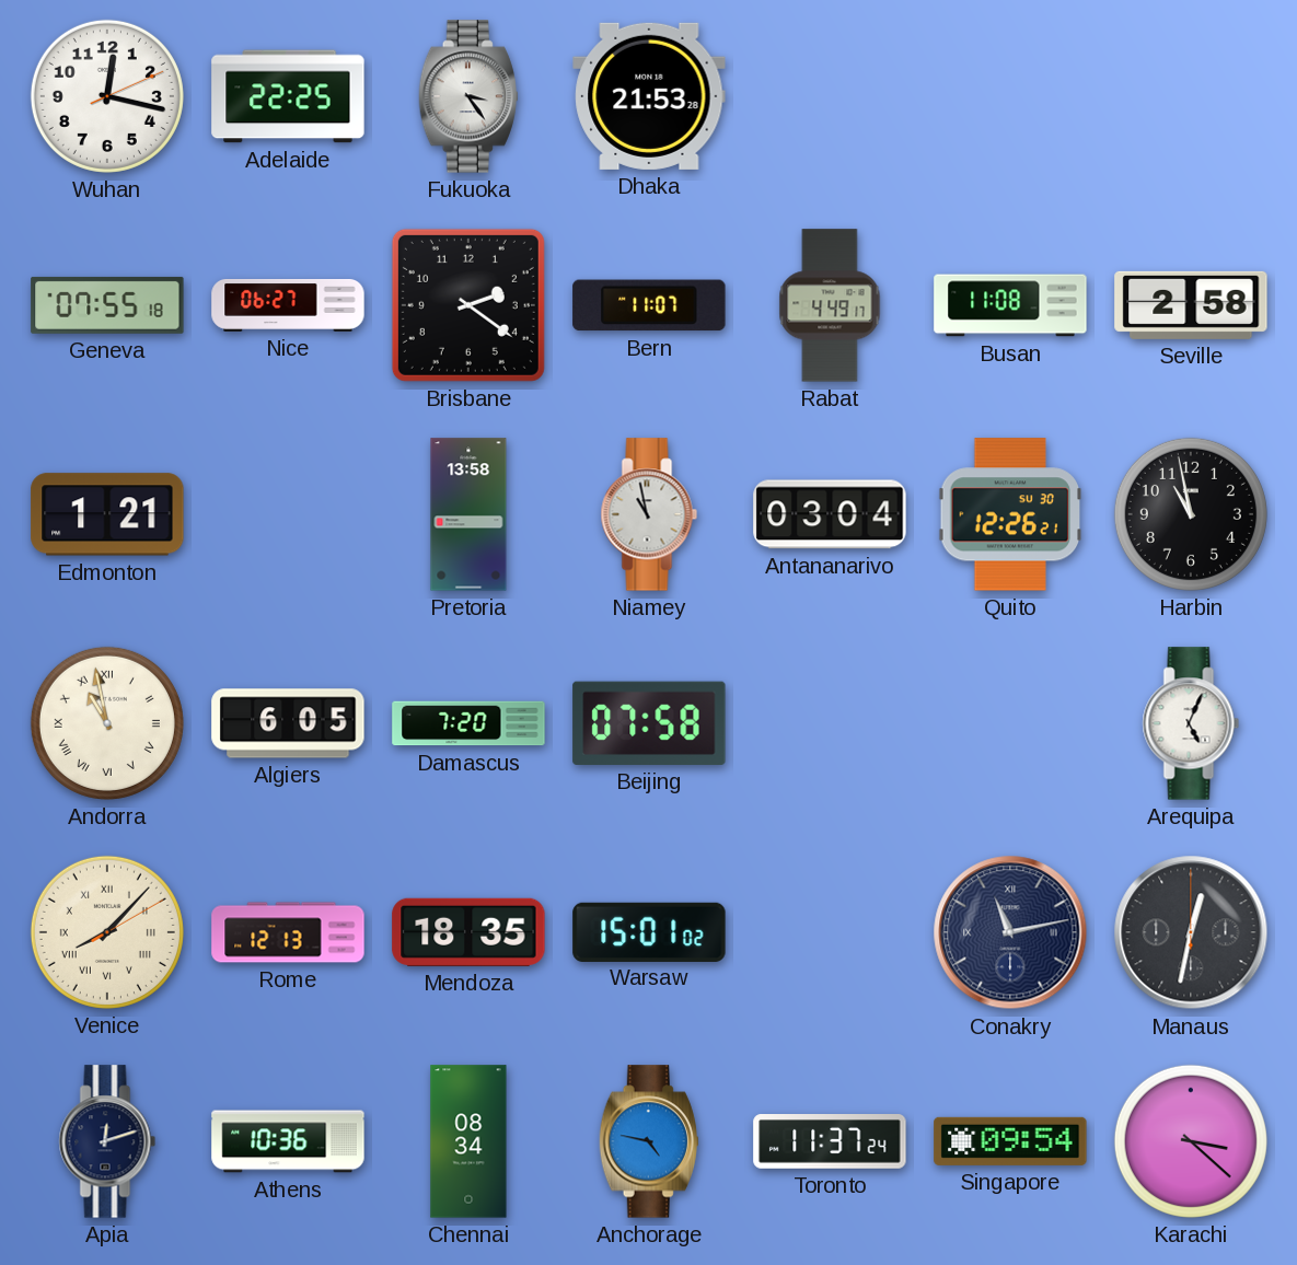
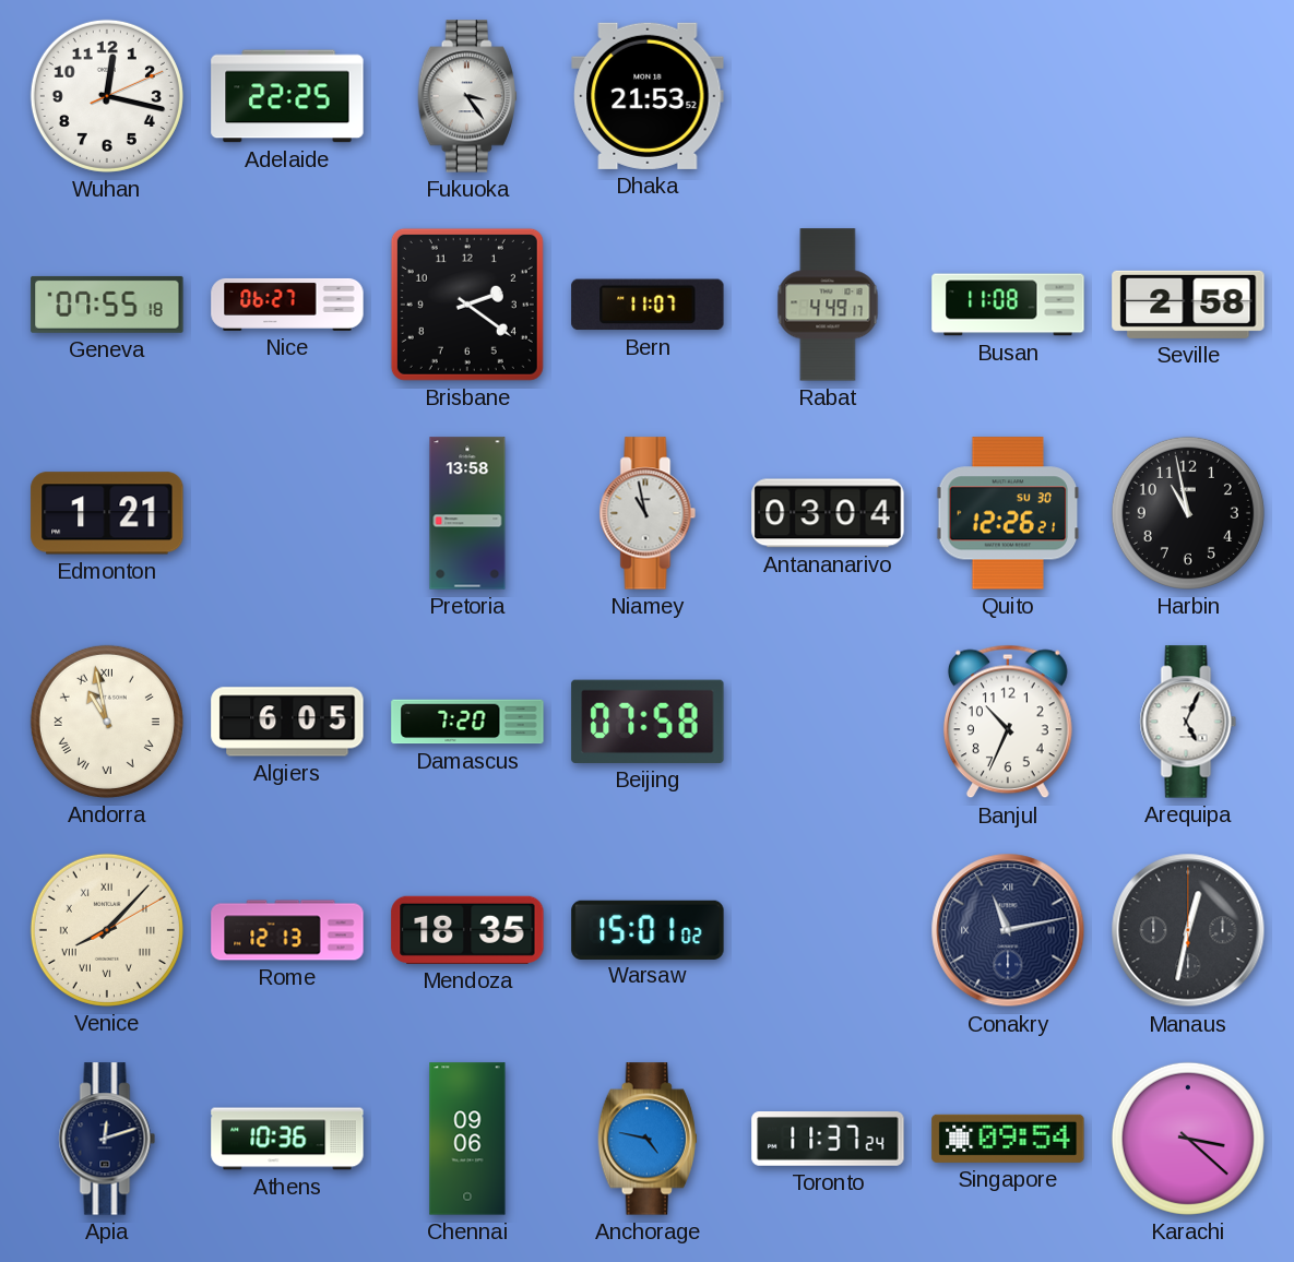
Dhaka: 21:53:28 -> 21:53:52
Banjul: none -> 10:34
Chennai: 08:34 -> 09:06
